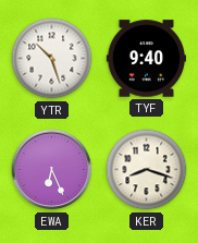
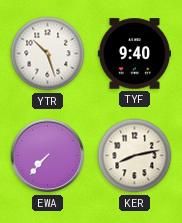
EWA: 6:26 -> 7:37
KER: 8:18 -> 8:13
